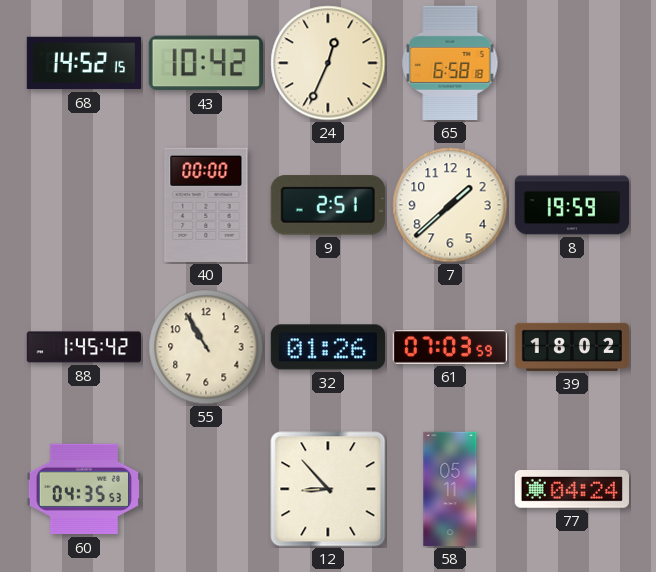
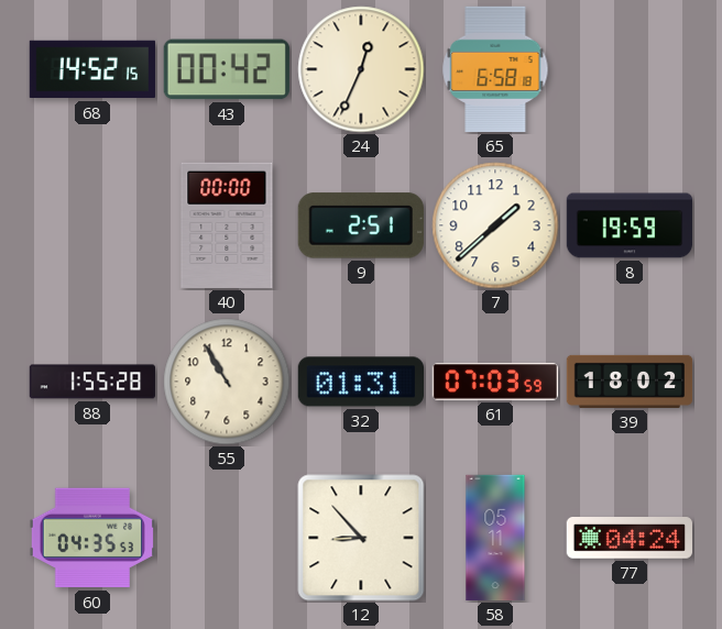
43: 10:42 -> 00:42
88: 1:45 -> 1:55
32: 01:26 -> 01:31
